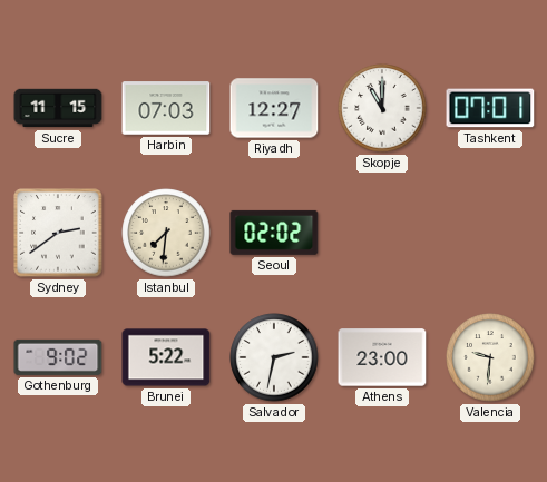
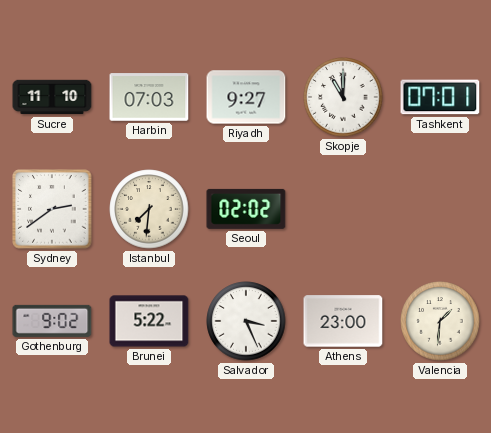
Sucre: 11:15 -> 11:10
Riyadh: 12:27 -> 9:27
Salvador: 2:32 -> 3:26
Valencia: 9:31 -> 1:31
